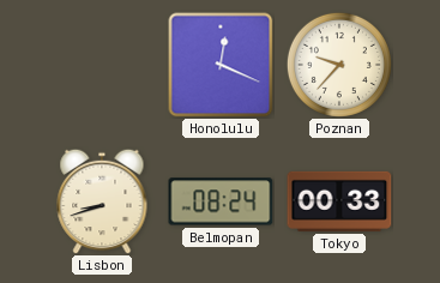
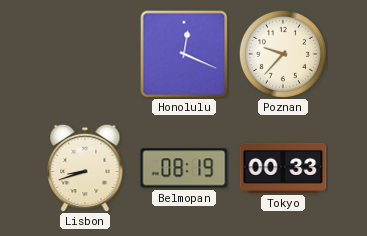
Belmopan: 08:24 -> 08:19
